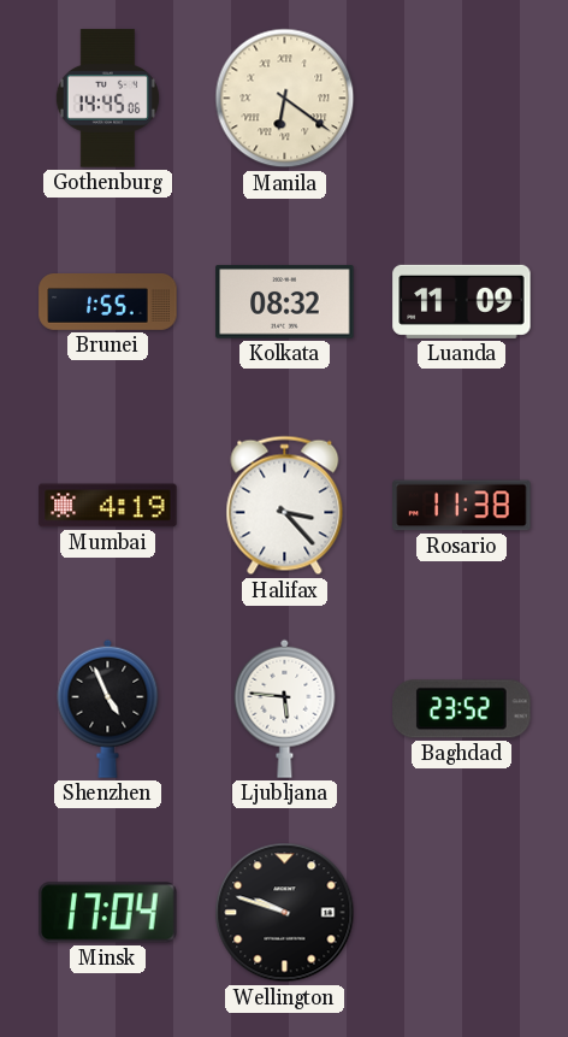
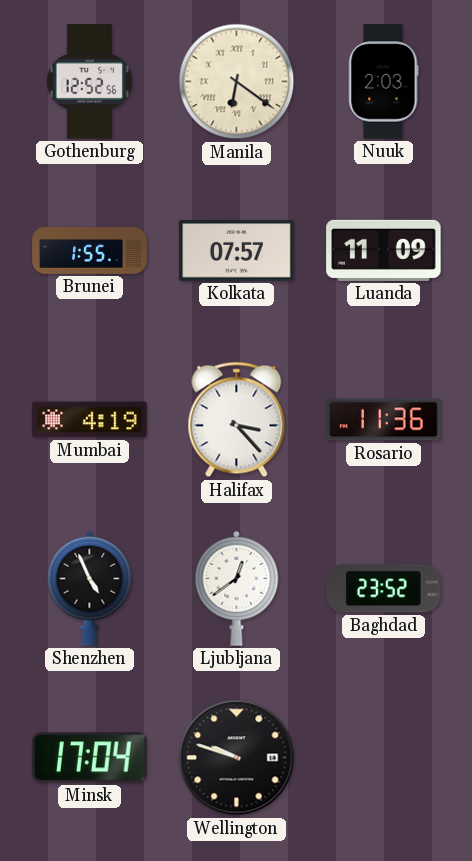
Gothenburg: 14:45 -> 12:52
Nuuk: none -> 2:03
Kolkata: 08:32 -> 07:57
Rosario: 11:38 -> 11:36
Ljubljana: 5:46 -> 12:39
